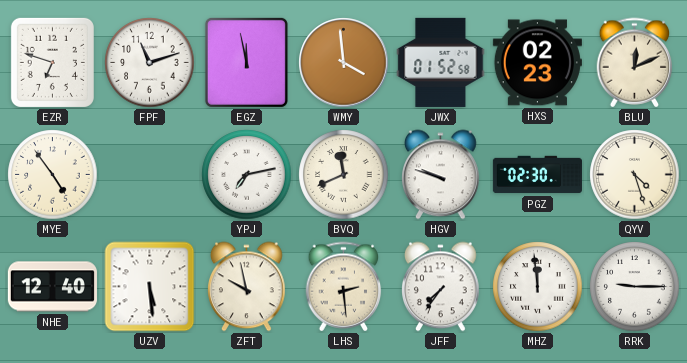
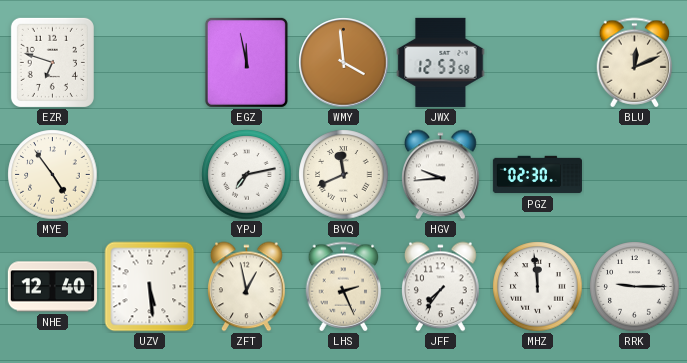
FPF: 11:12 -> none
JWX: 01:52 -> 12:53
HXS: 02:23 -> none
HGV: 9:48 -> 9:44
QYV: 4:27 -> none
ZFT: 9:58 -> 12:58
LHS: 2:29 -> 2:26
